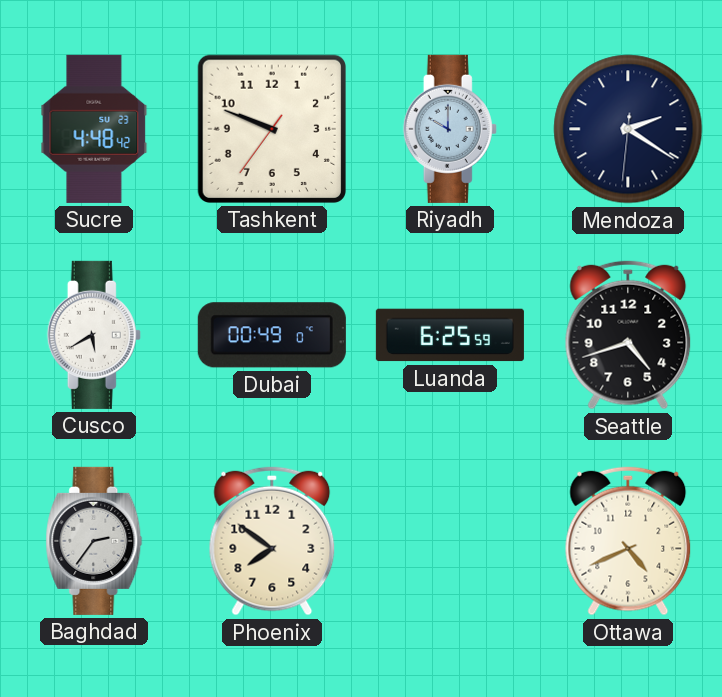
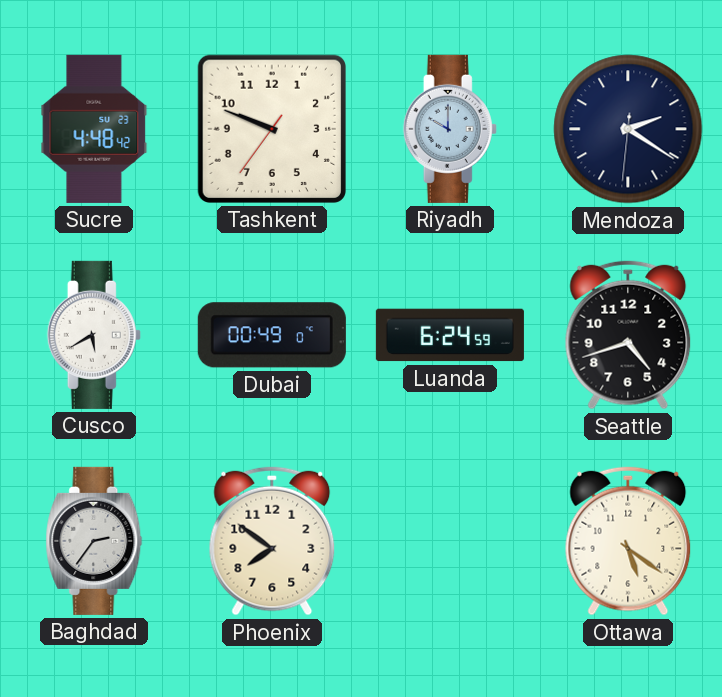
Luanda: 6:25 -> 6:24
Ottawa: 4:41 -> 5:21
